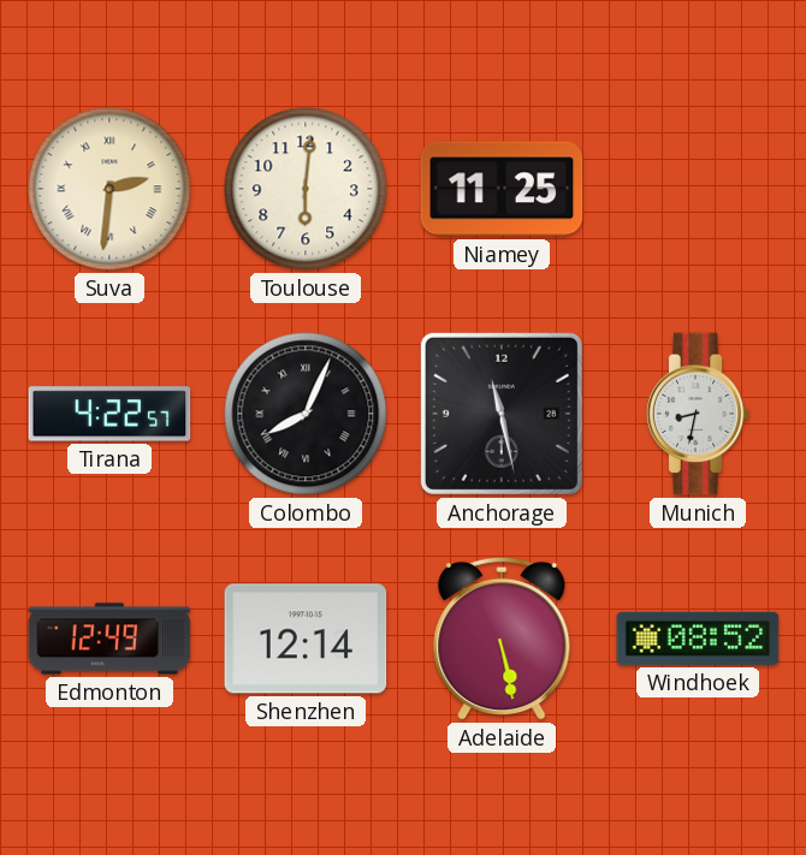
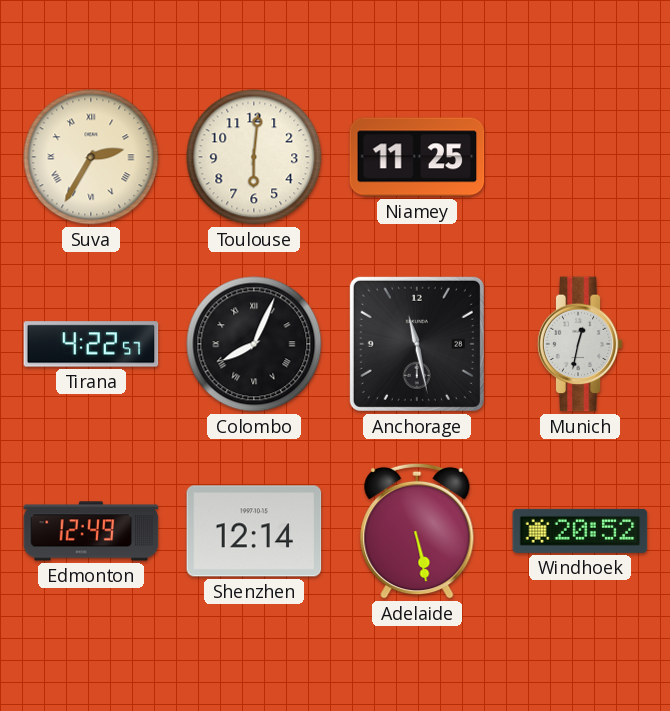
Suva: 2:31 -> 2:35
Munich: 8:32 -> 12:32
Windhoek: 08:52 -> 20:52
